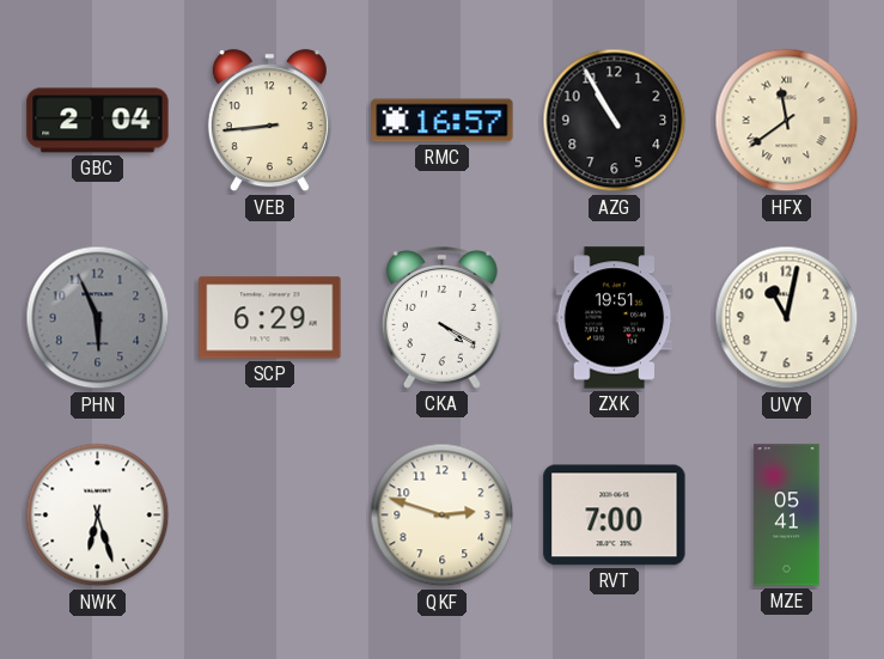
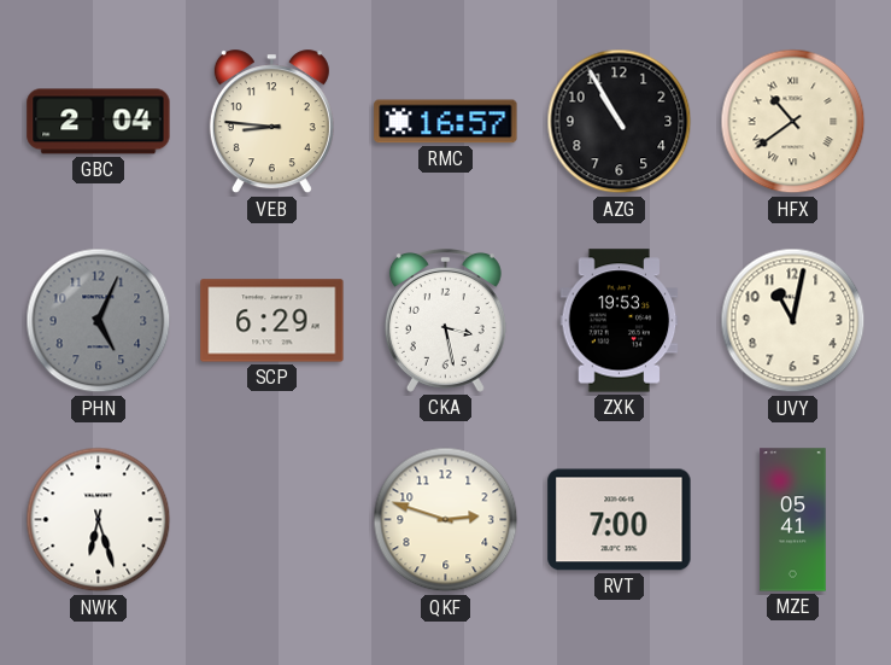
VEB: 8:44 -> 8:46
HFX: 11:39 -> 10:39
PHN: 5:56 -> 5:04
CKA: 4:20 -> 3:28
ZXK: 19:51 -> 19:53
